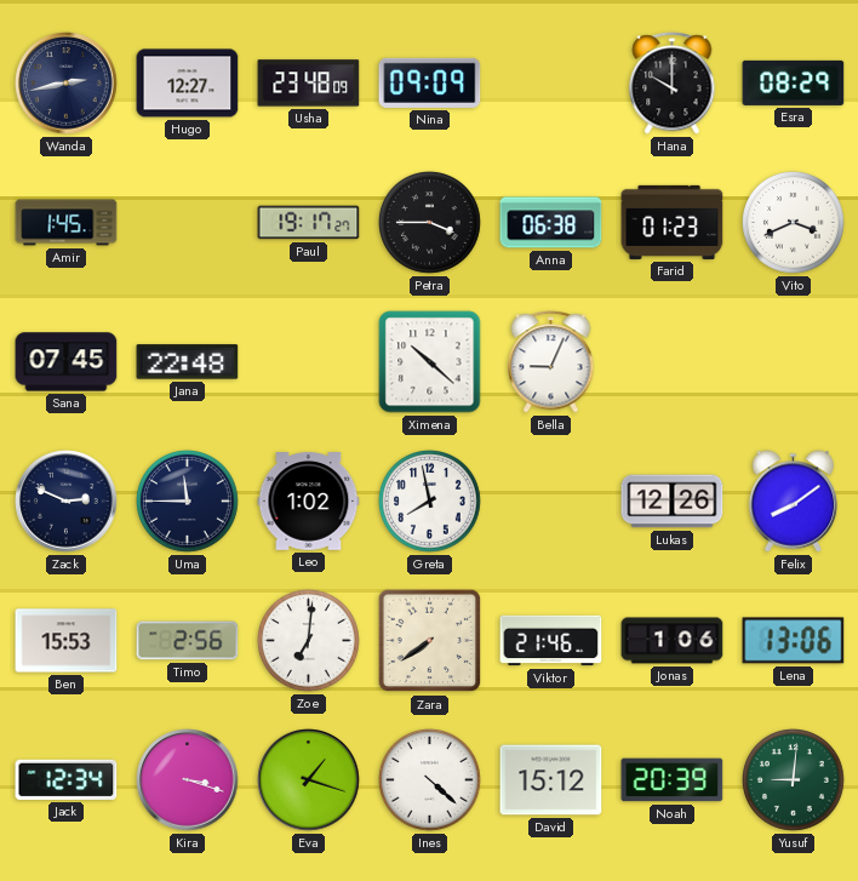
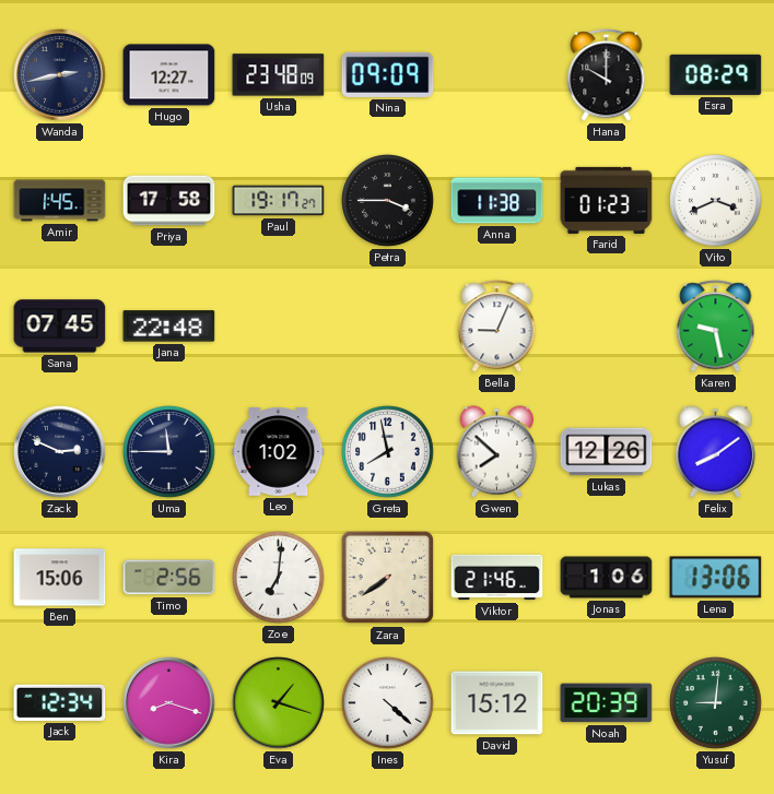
Priya: none -> 17:58
Anna: 06:38 -> 11:38
Ximena: 10:22 -> none
Karen: none -> 9:28
Gwen: none -> 7:52
Ben: 15:53 -> 15:06
Kira: 3:18 -> 8:18
